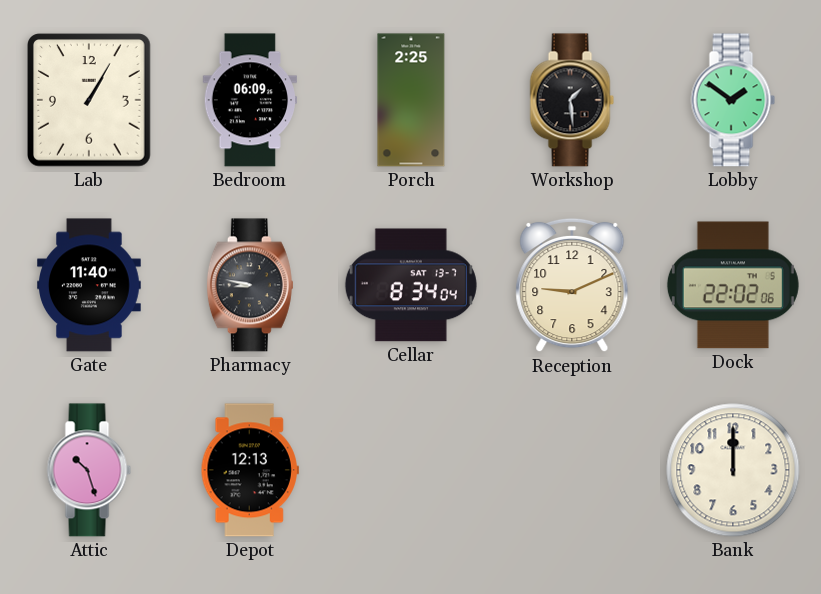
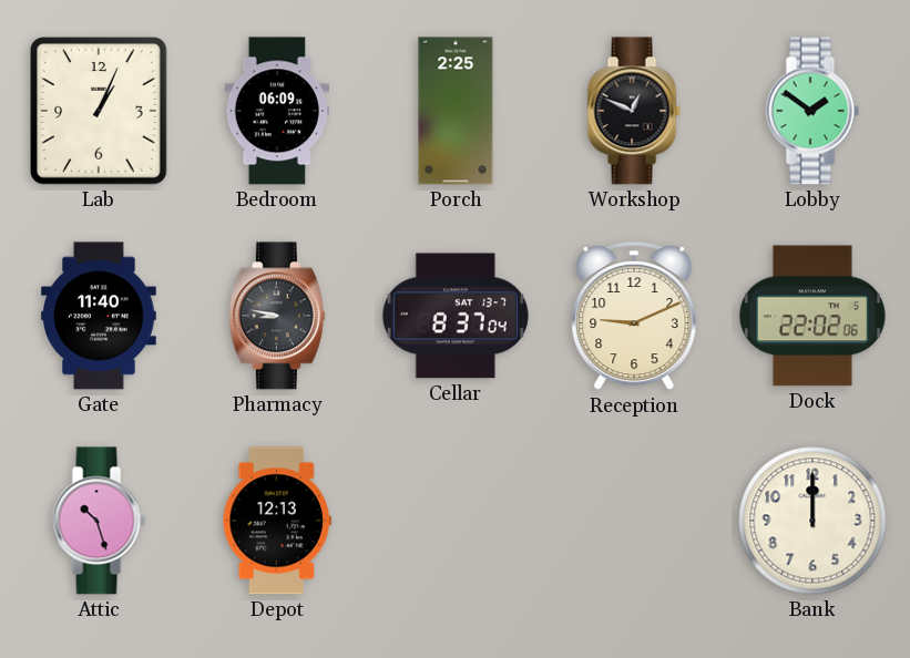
Lab: 1:05 -> 1:04
Workshop: 1:29 -> 12:49
Cellar: 8:34 -> 8:37
